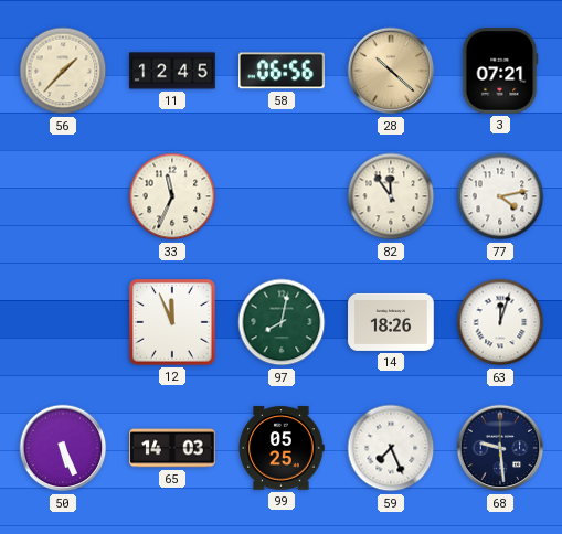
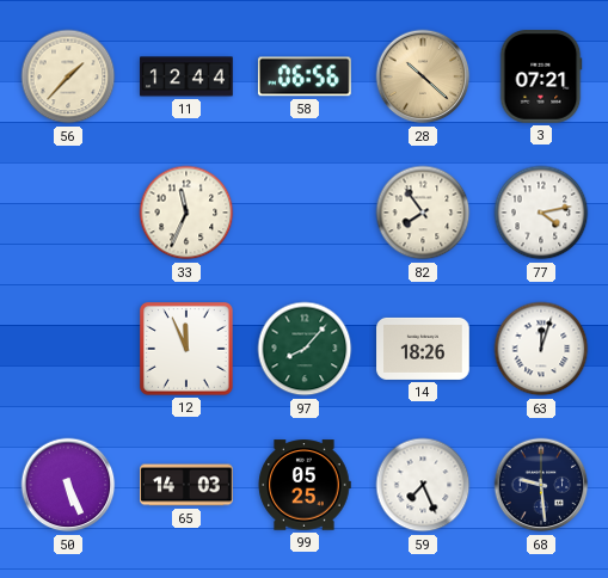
11: 12:45 -> 12:44
82: 11:54 -> 7:54
97: 8:02 -> 8:07
